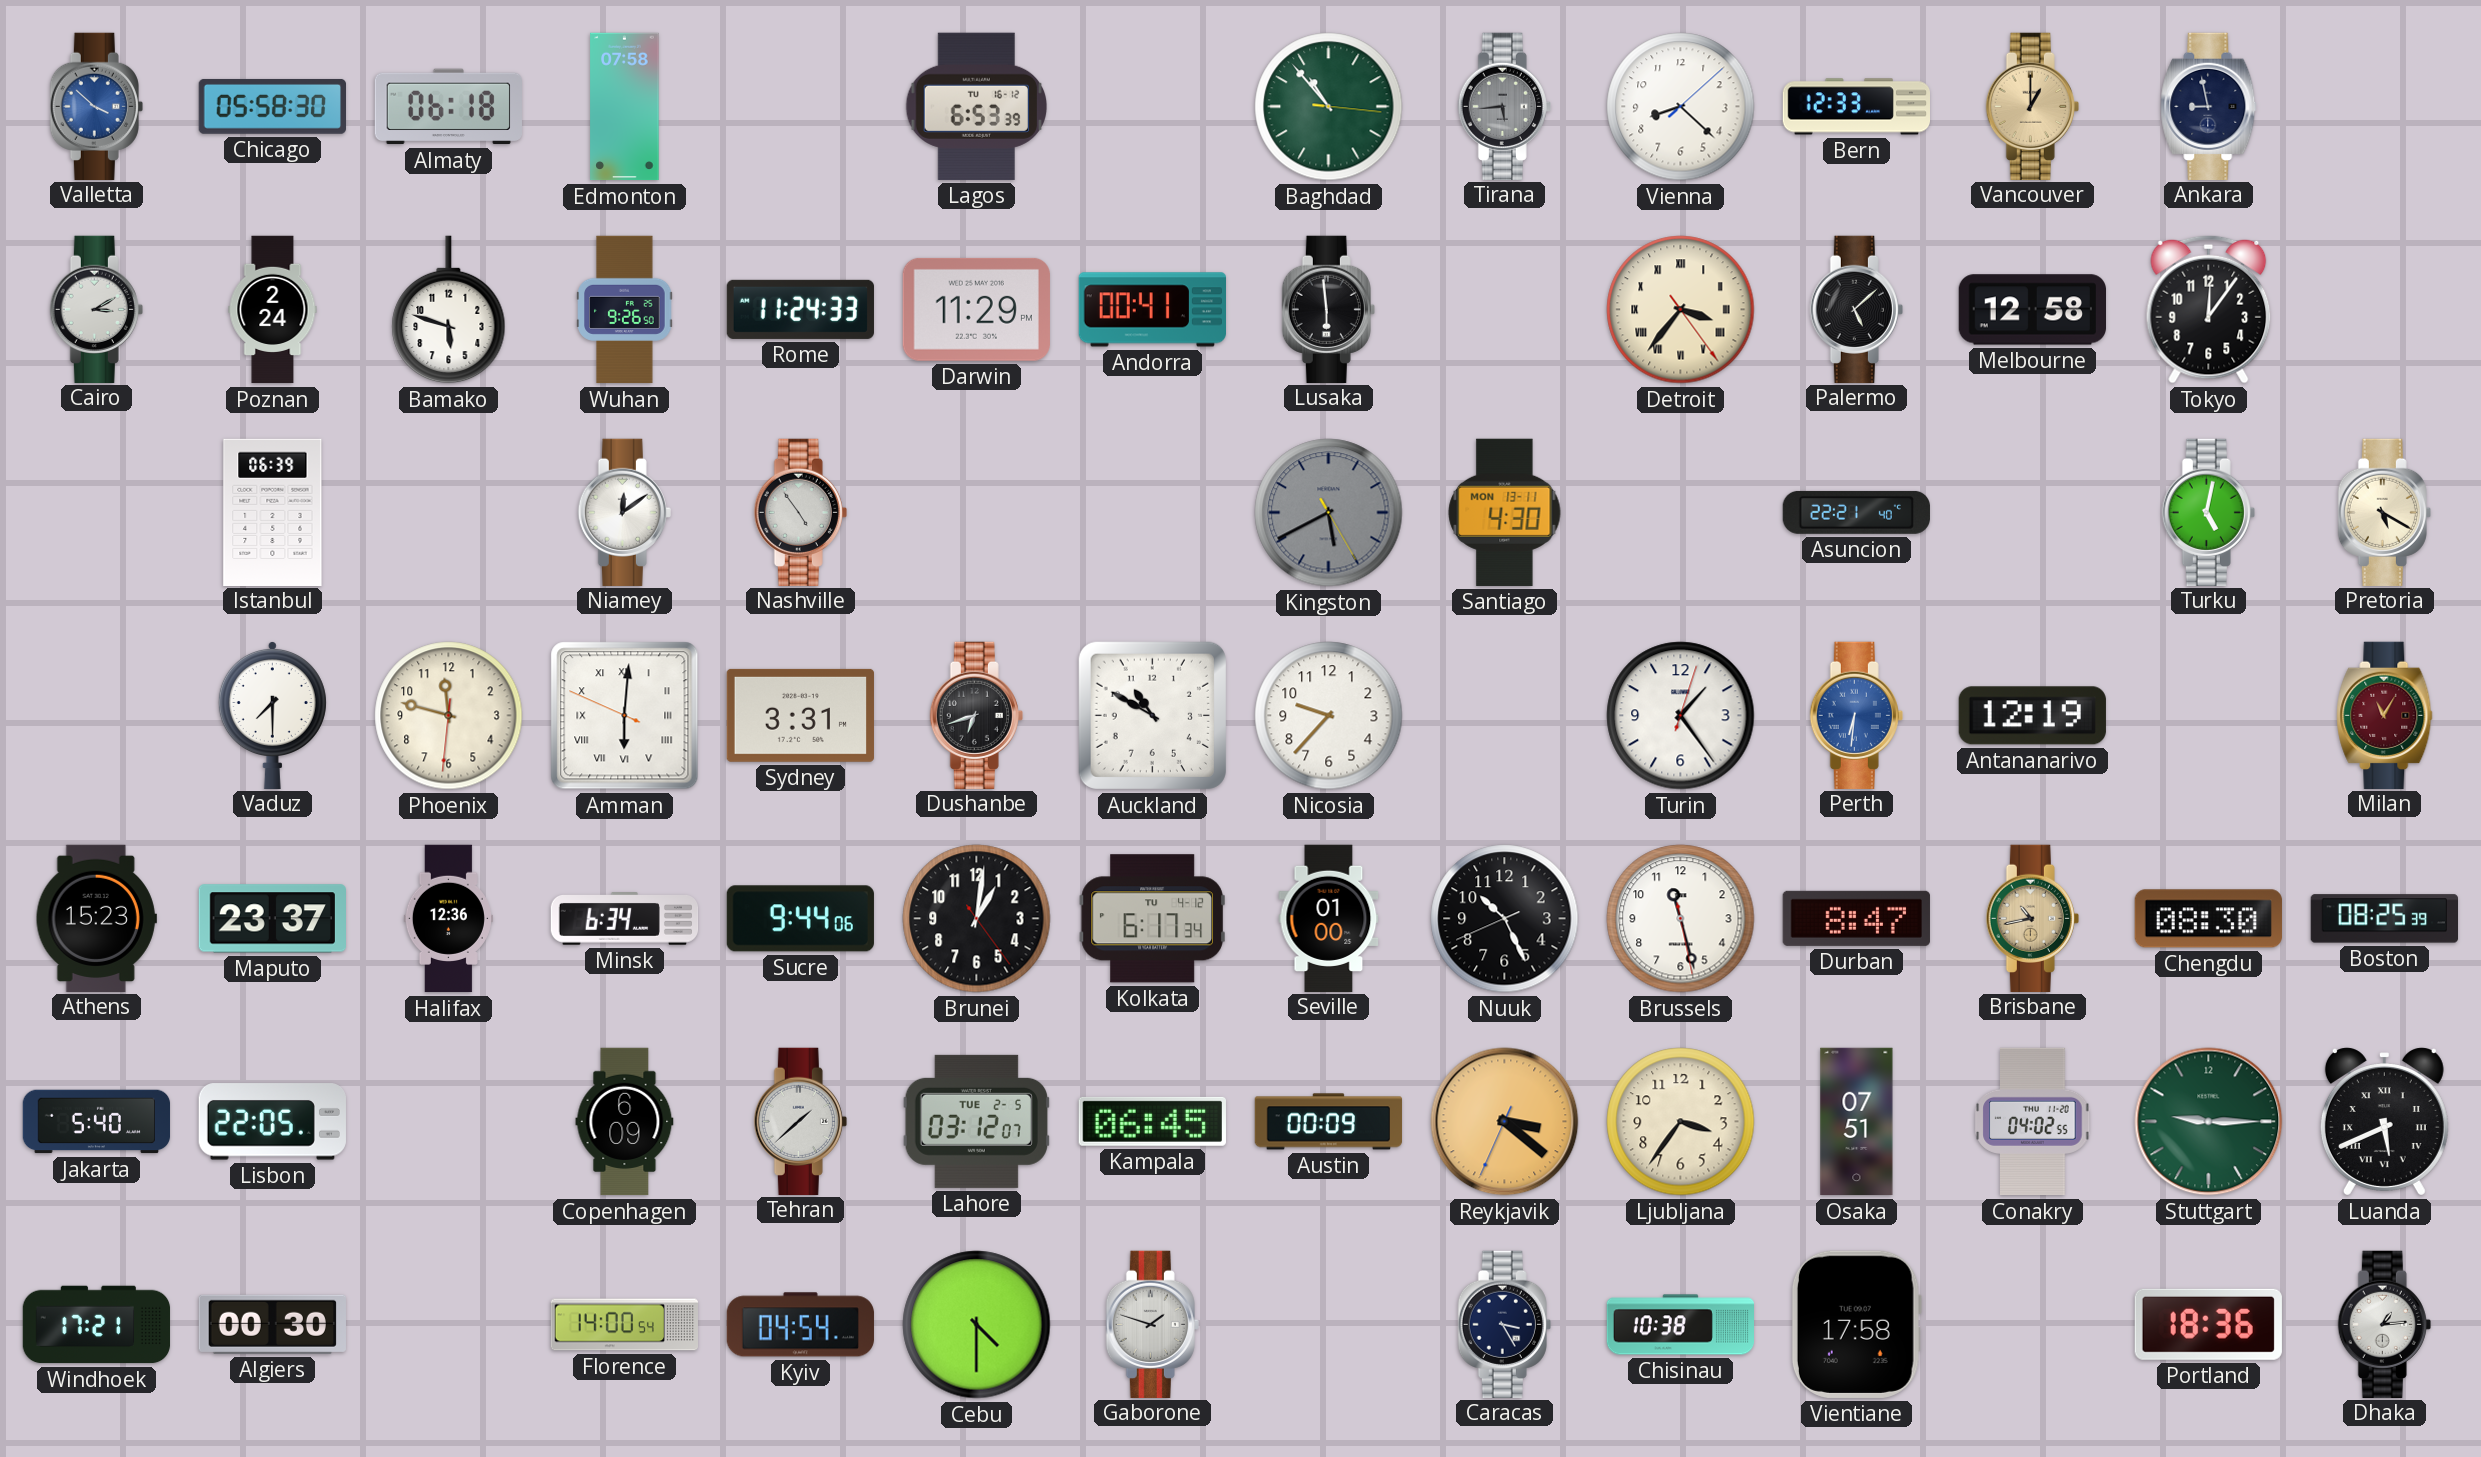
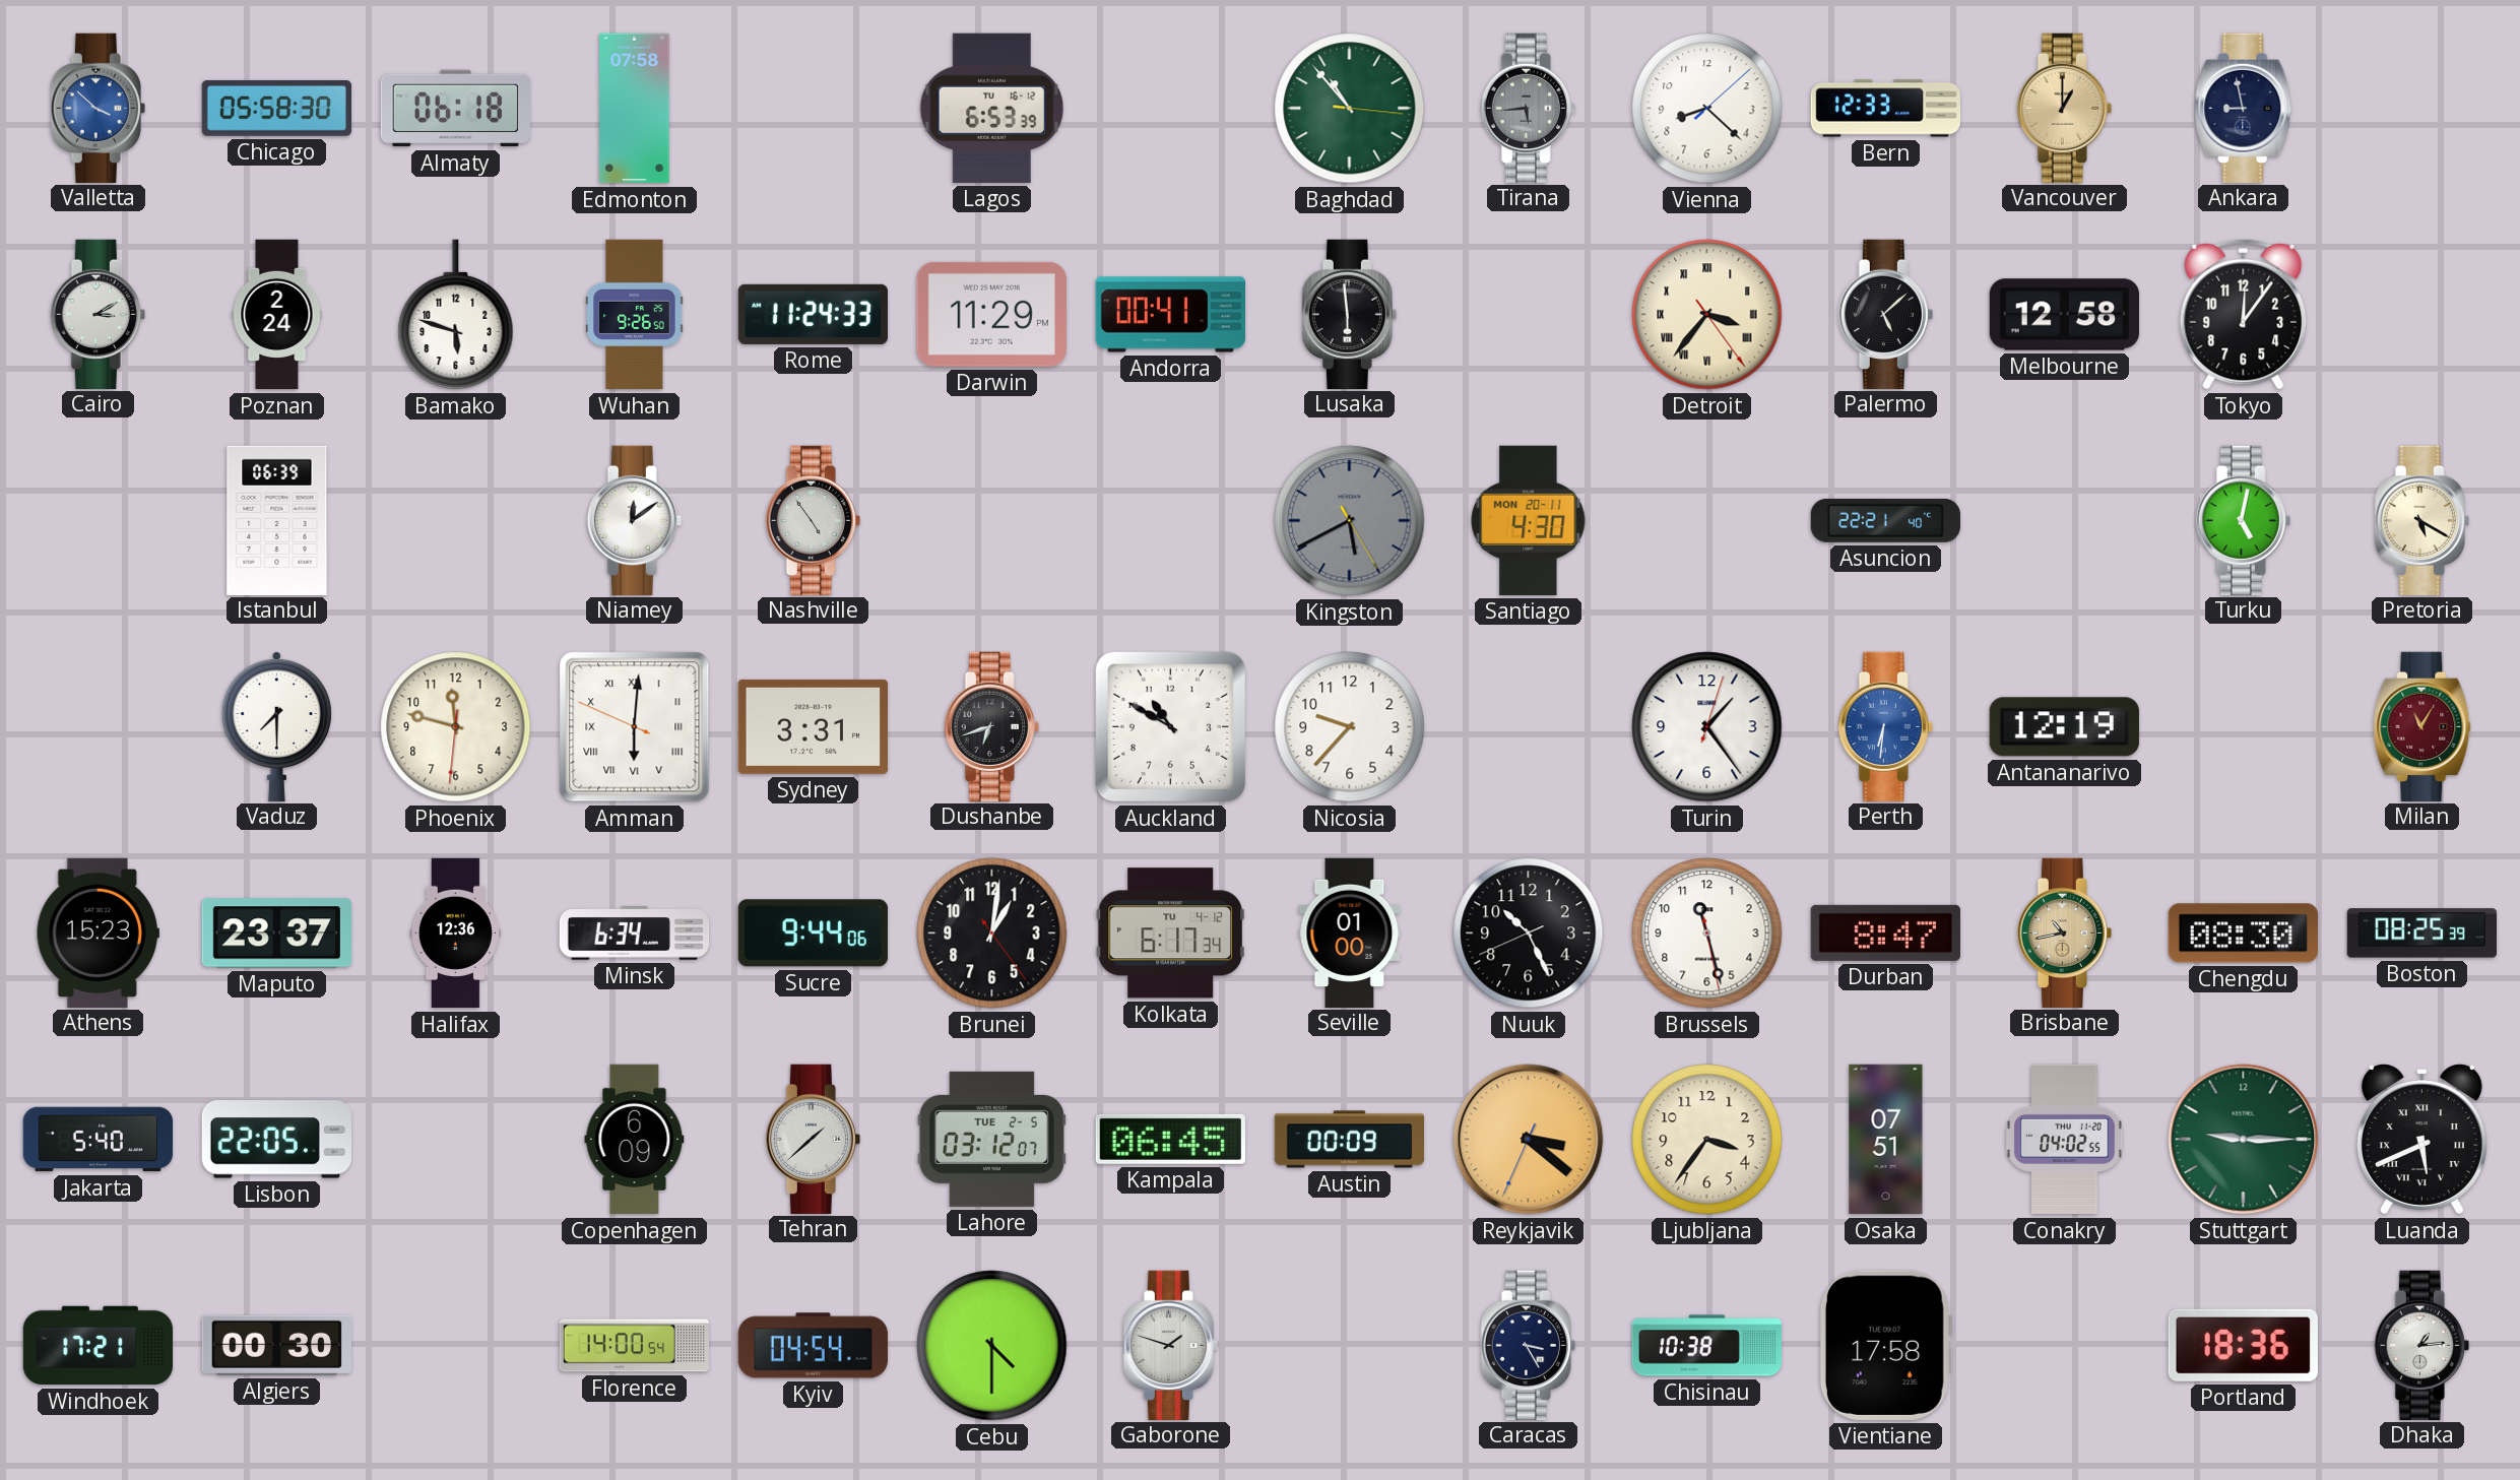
Santiago date: MON 13-11 -> MON 20-11
